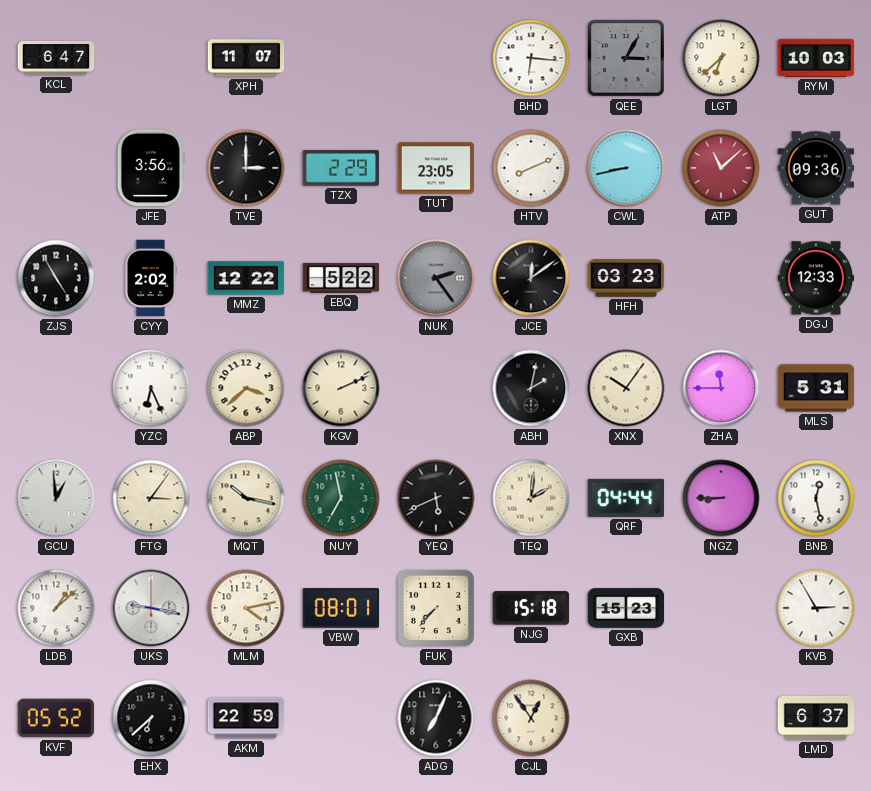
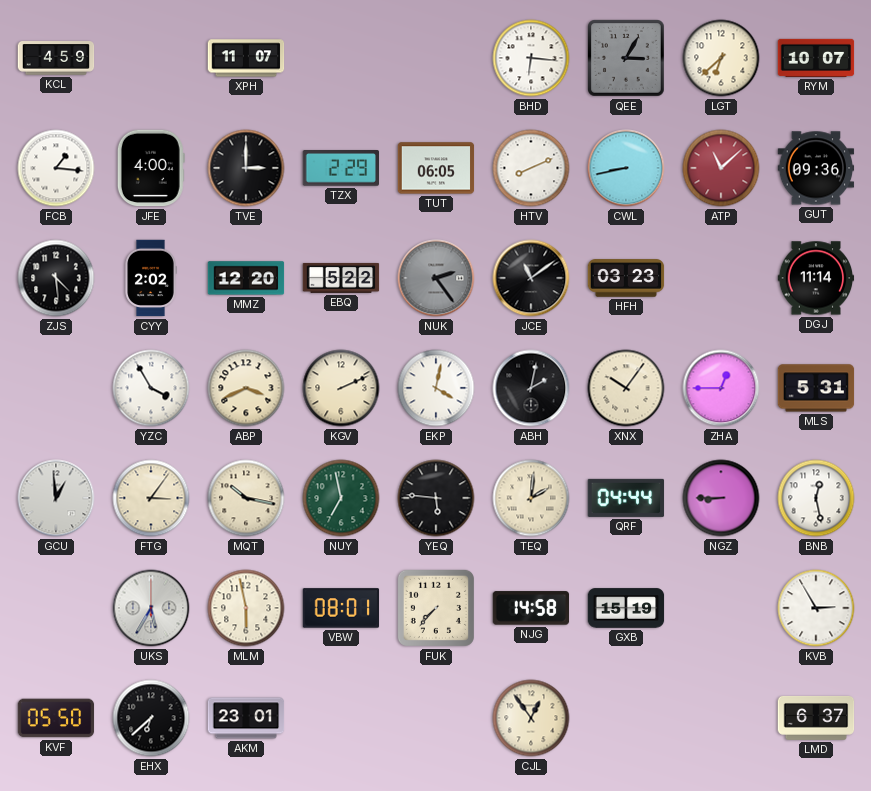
KCL: 6:47 -> 4:59
RYM: 10:03 -> 10:07
FCB: none -> 1:16
JFE: 3:56 -> 4:00
TUT: 23:05 -> 06:05
ZJS: 4:55 -> 4:29
MMZ: 12:22 -> 12:20
JCE: 12:09 -> 11:09
DGJ: 12:33 -> 11:14
YZC: 6:26 -> 3:55
ABP: 3:38 -> 3:41
EKP: none -> 4:02
ZHA: 11:45 -> 12:45
YEQ: 5:41 -> 5:46
LDB: 1:08 -> none
UKS: 9:17 -> 5:35
MLM: 4:13 -> 5:58
NJG: 15:18 -> 14:58
GXB: 15:23 -> 15:19
KVF: 05:52 -> 05:50
AKM: 22:59 -> 23:01
ADG: 7:04 -> none
